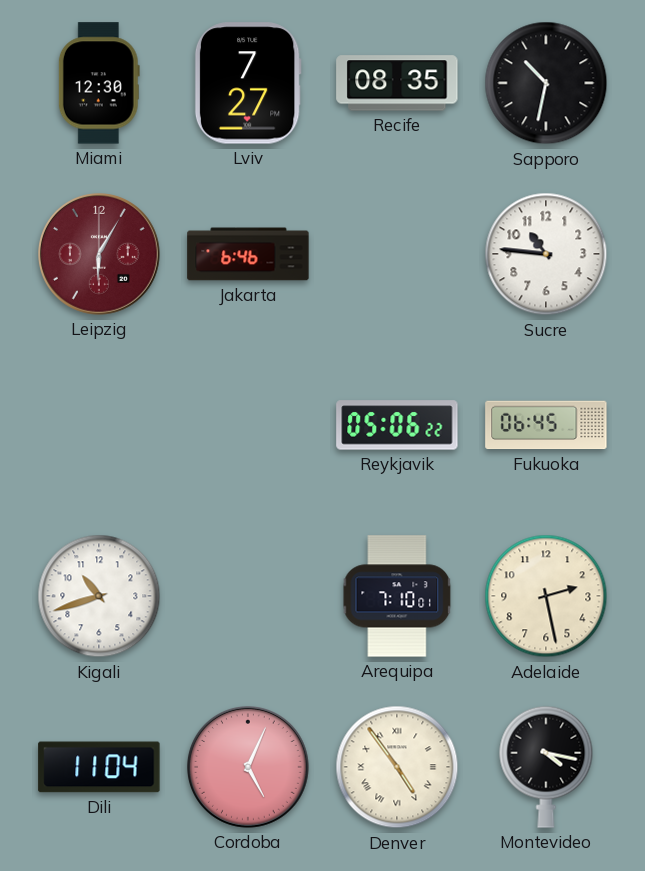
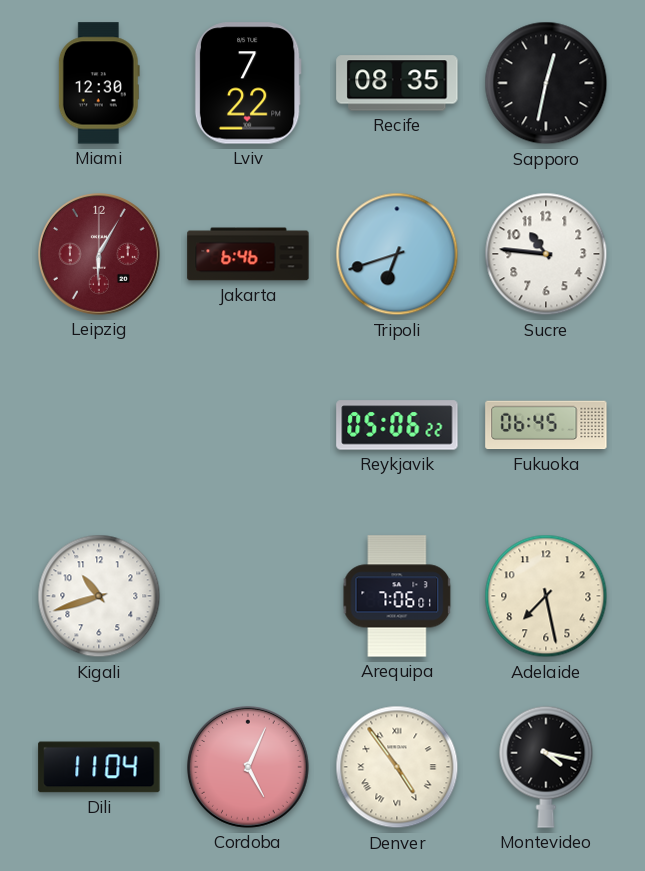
Lviv: 7:27 -> 7:22
Sapporo: 10:32 -> 12:32
Tripoli: none -> 6:42
Arequipa: 7:10 -> 7:06
Adelaide: 2:28 -> 7:28
